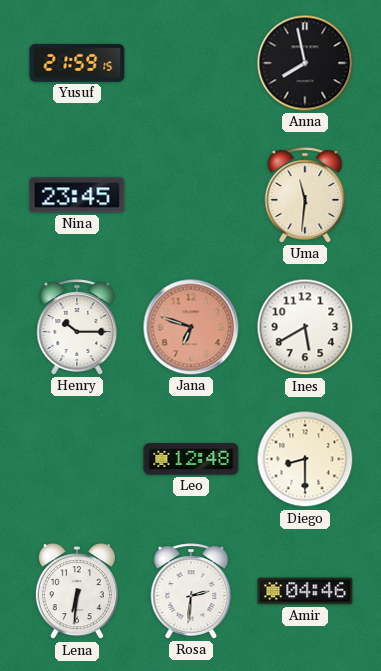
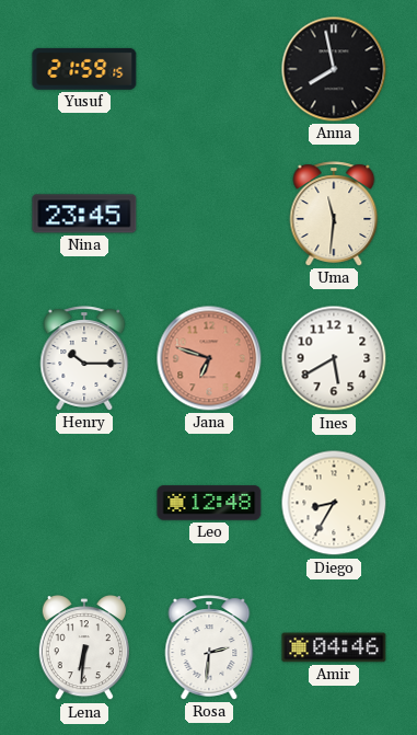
Diego: 8:30 -> 8:35
